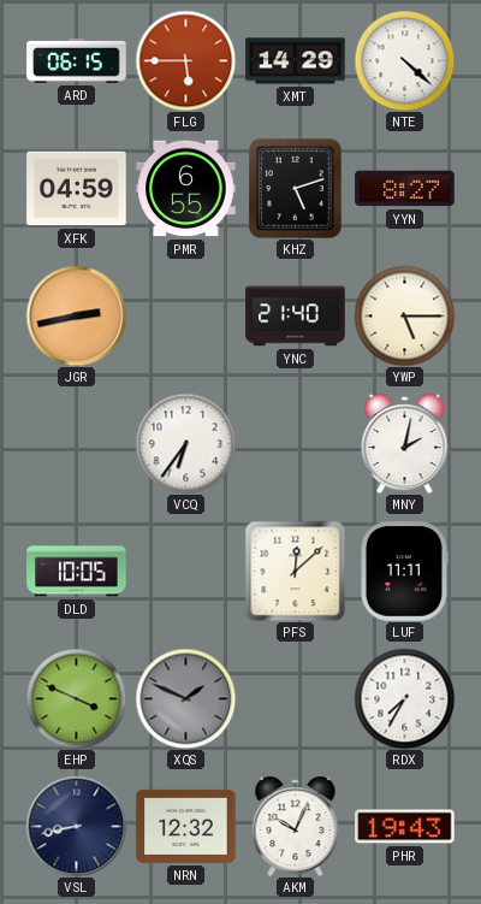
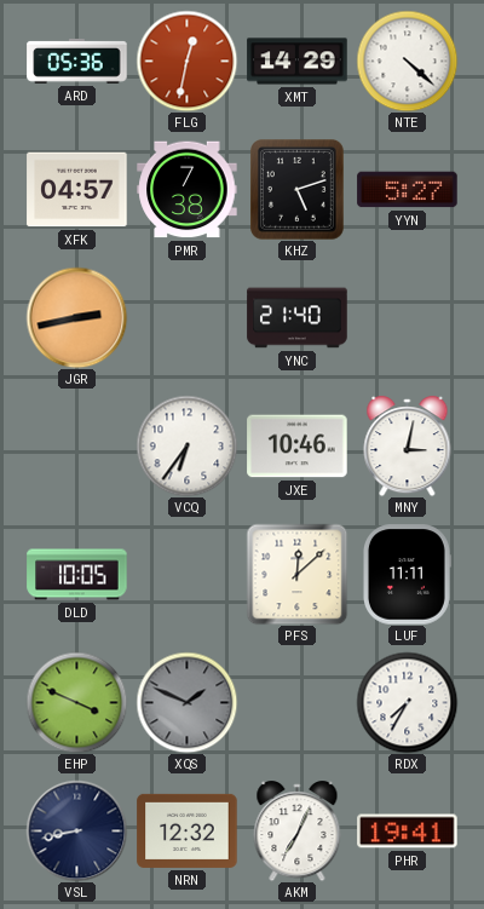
ARD: 06:15 -> 05:36
FLG: 5:45 -> 12:32
XFK: 04:59 -> 04:57
PMR: 6:55 -> 7:38
YYN: 8:27 -> 5:27
YWP: 5:15 -> none
JXE: none -> 10:46
MNY: 2:02 -> 3:02
AKM: 10:04 -> 7:04
PHR: 19:43 -> 19:41
